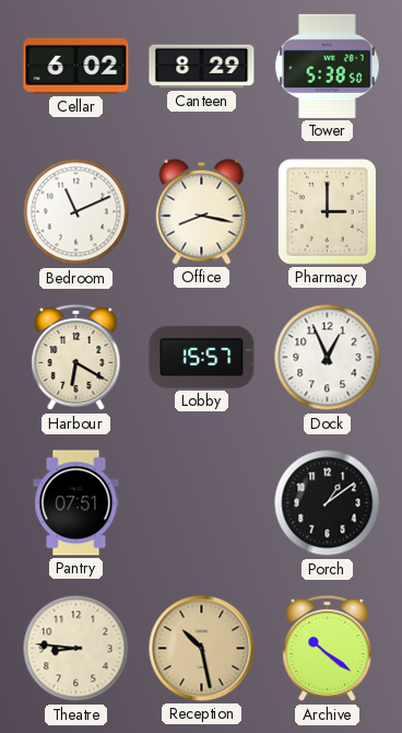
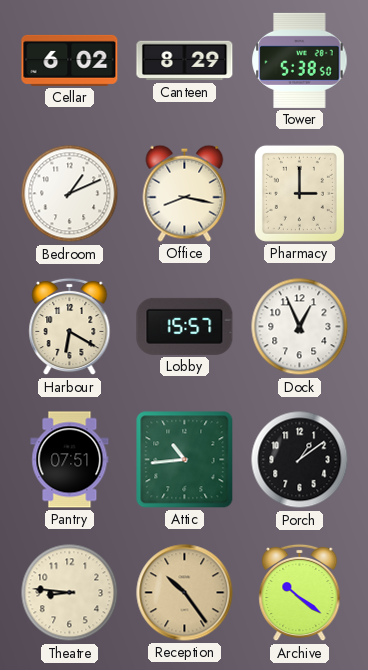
Bedroom: 11:11 -> 1:11
Attic: none -> 10:44
Reception: 10:28 -> 10:24
